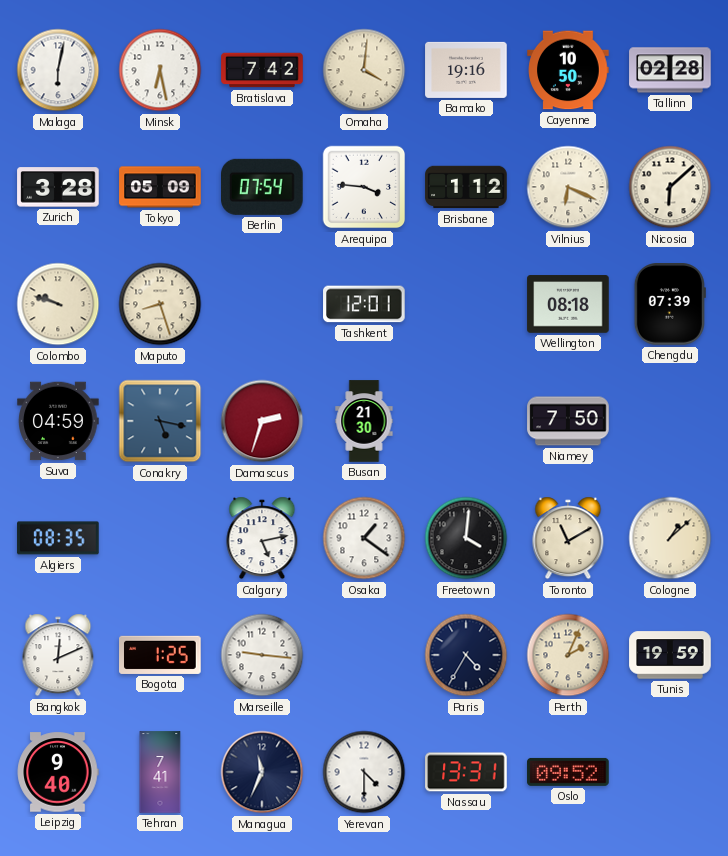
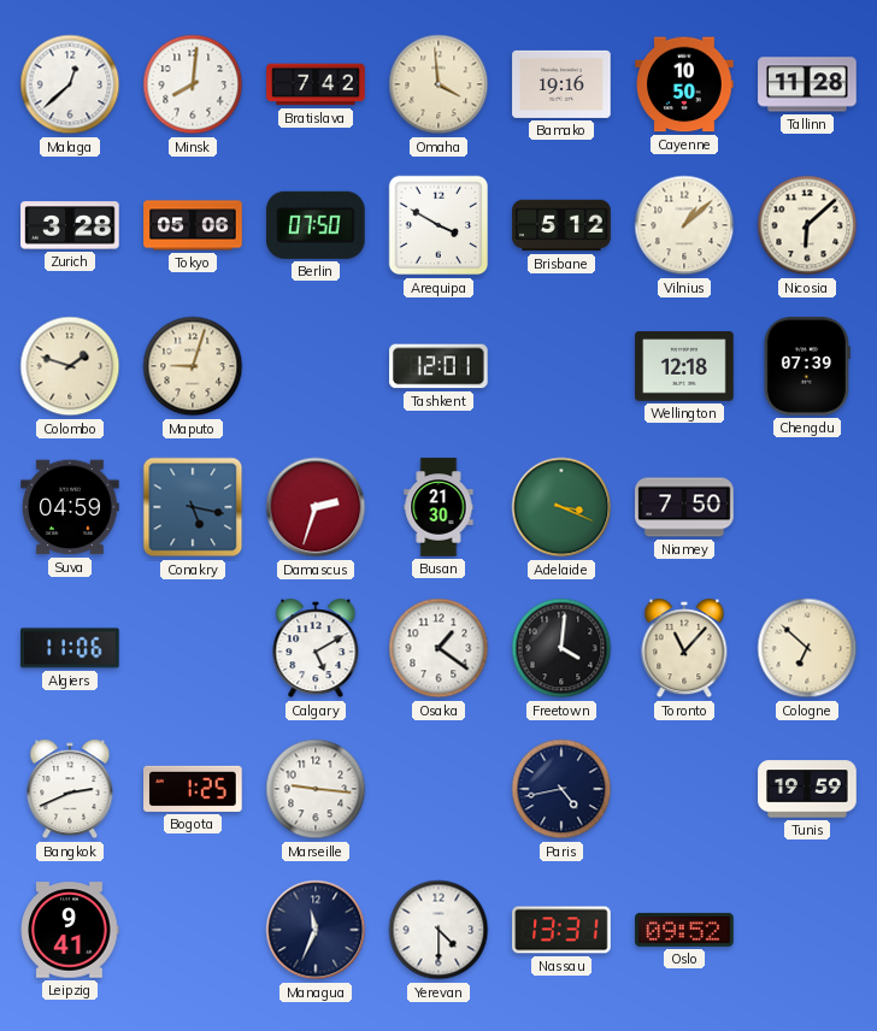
Malaga: 6:02 -> 12:38
Minsk: 6:28 -> 8:01
Omaha: 4:01 -> 3:59
Tallinn: 02:28 -> 11:28
Tokyo: 05:09 -> 05:06
Berlin: 07:54 -> 07:50
Arequipa: 3:46 -> 3:50
Brisbane: 1:12 -> 5:12
Vilnius: 6:19 -> 1:08
Colombo: 9:48 -> 1:48
Maputo: 8:27 -> 9:03
Wellington: 08:18 -> 12:18
Adelaide: none -> 3:19
Algiers: 08:35 -> 11:06
Calgary: 5:13 -> 5:10
Toronto: 11:10 -> 11:07
Cologne: 1:08 -> 6:52
Bangkok: 12:11 -> 2:41
Paris: 4:35 -> 4:43
Perth: 2:04 -> none
Leipzig: 9:40 -> 9:41
Tehran: 7:41 -> none
